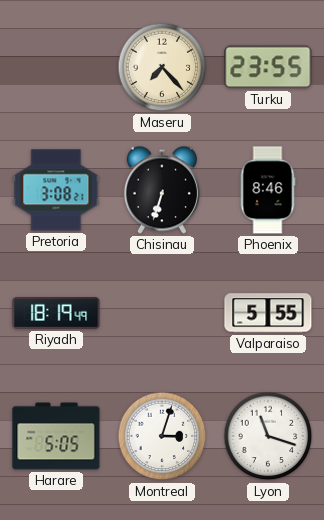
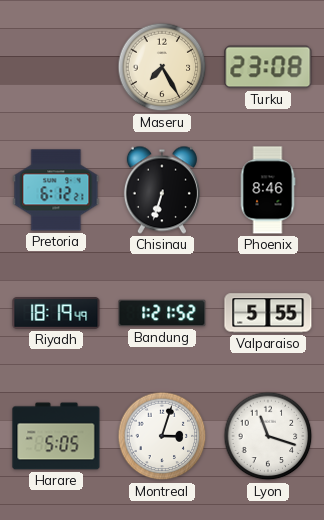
Maseru: 7:23 -> 7:25
Turku: 23:55 -> 23:08
Pretoria: 3:08 -> 6:12
Bandung: none -> 1:21
